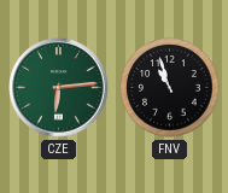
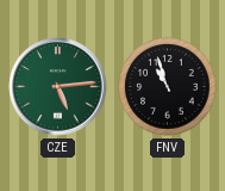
CZE: 6:14 -> 5:14
